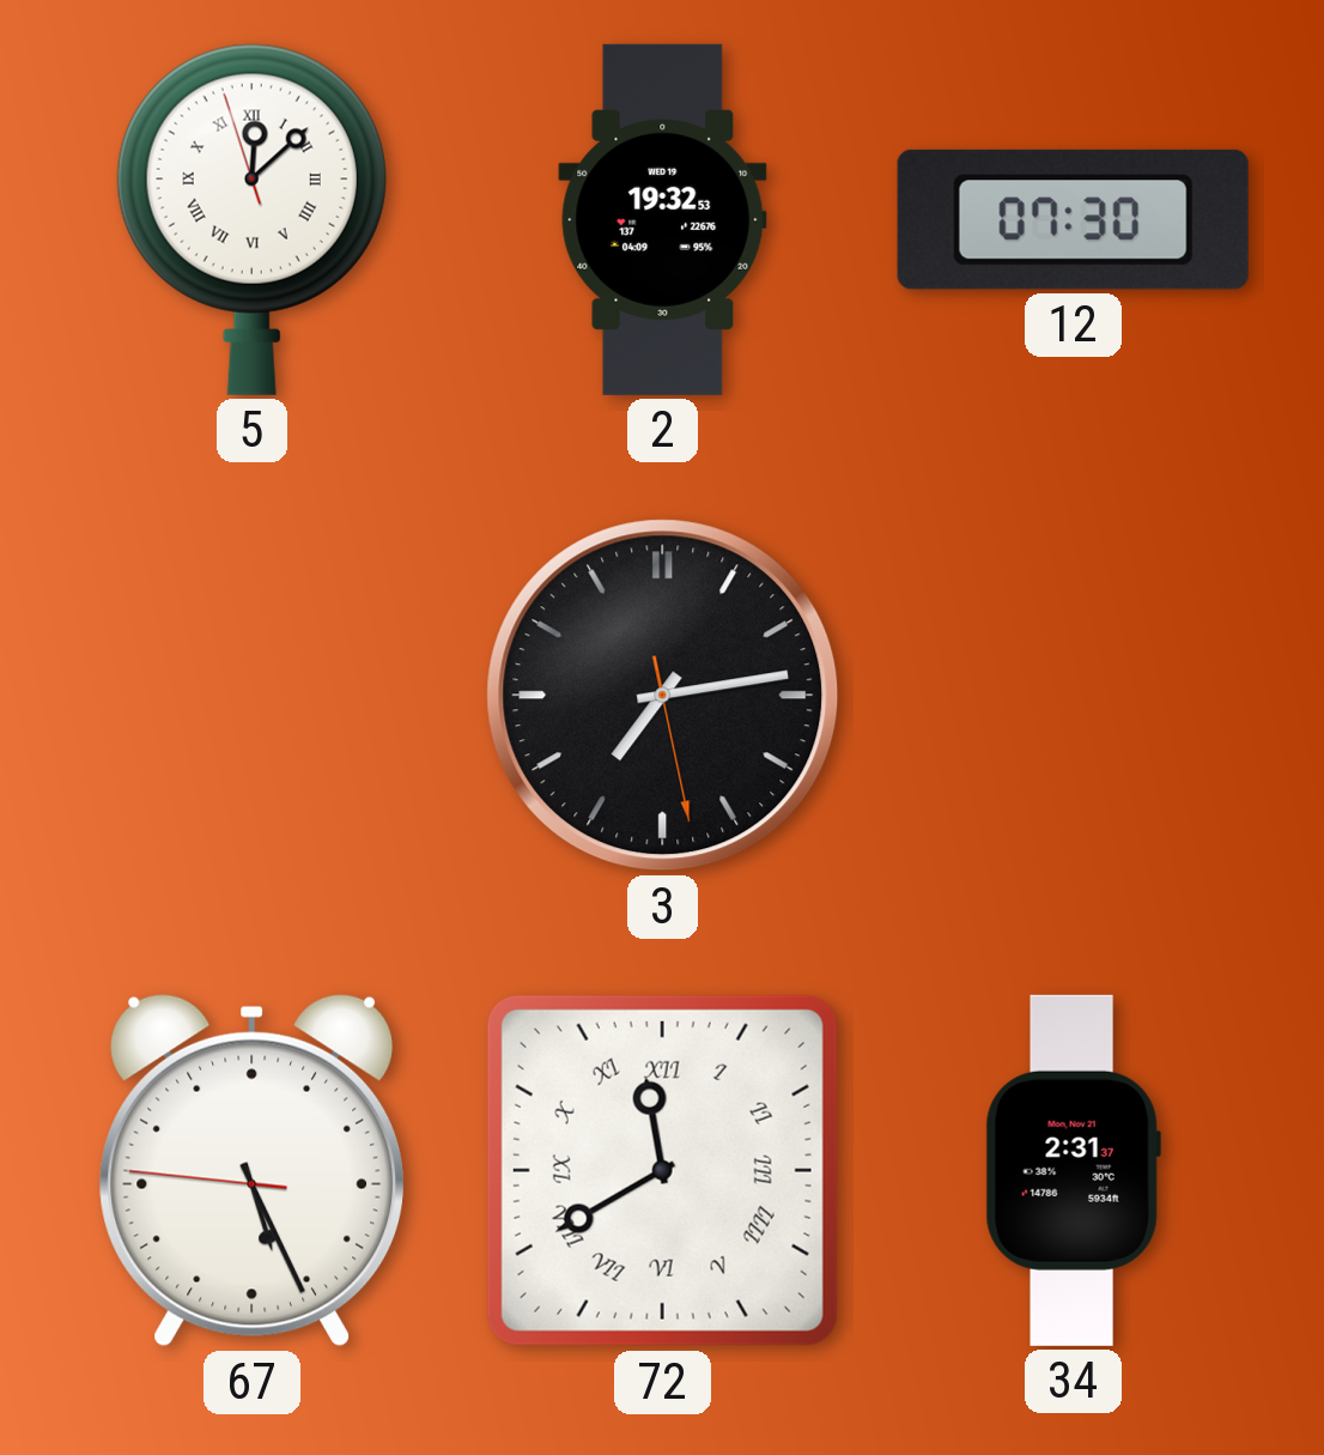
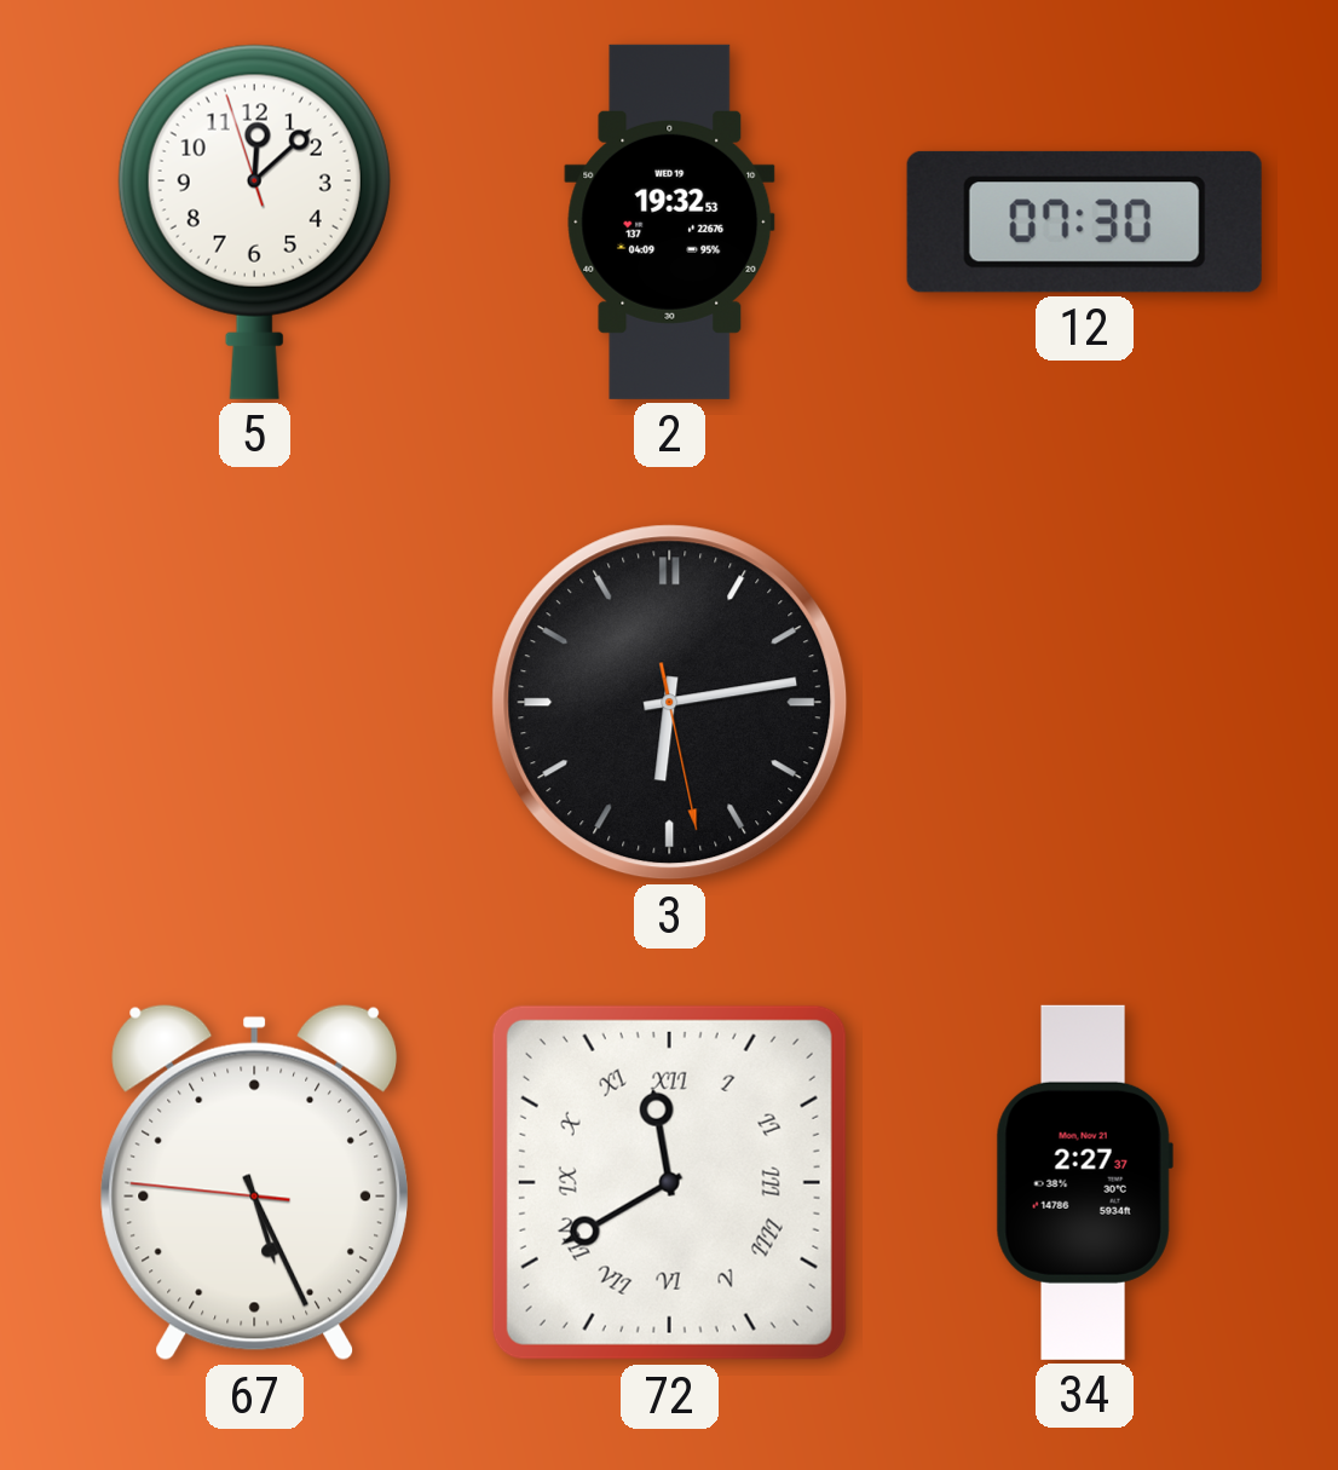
5 numerals: Roman -> Arabic
3: 7:13 -> 6:13
34: 2:31 -> 2:27
